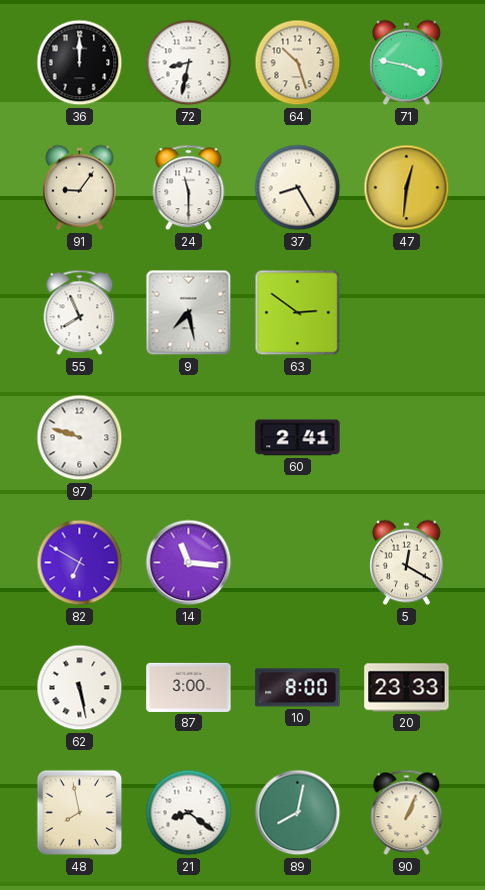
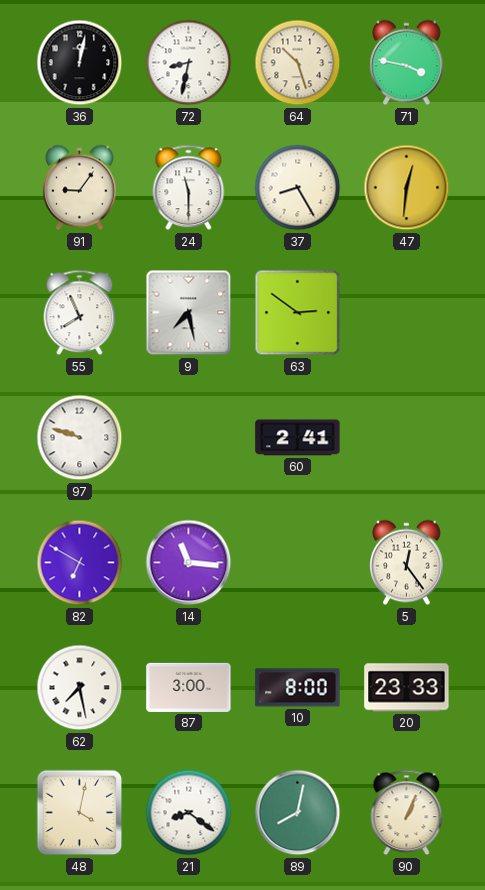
36: 12:00 -> 12:02
5: 12:20 -> 12:24
62: 5:28 -> 7:28
48: 7:58 -> 4:02
